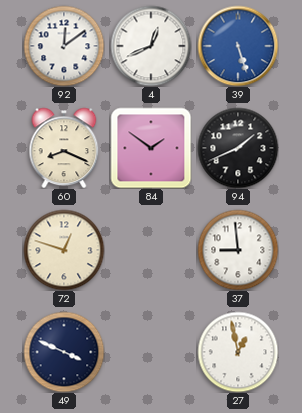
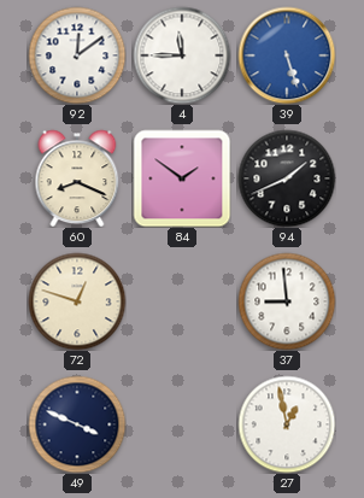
4: 12:41 -> 11:45
